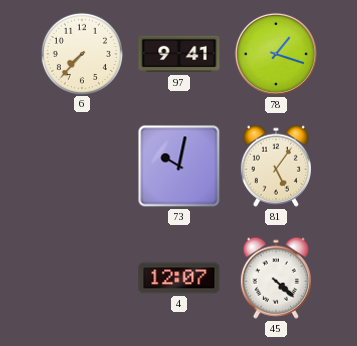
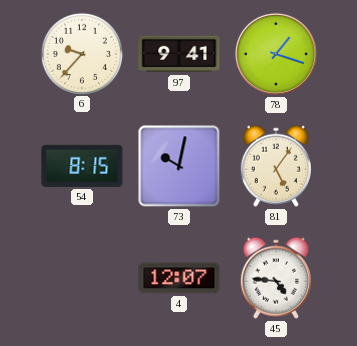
6: 7:37 -> 9:37
54: none -> 8:15
45: 4:22 -> 4:46
